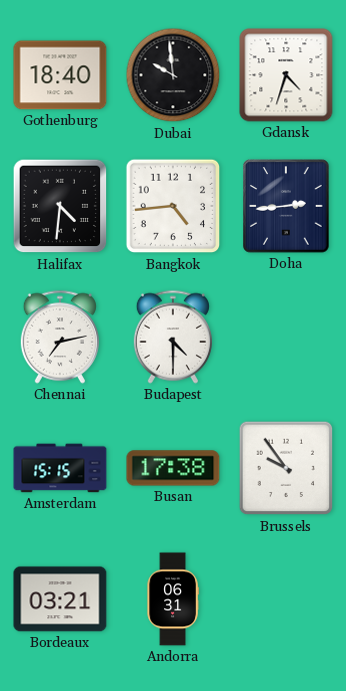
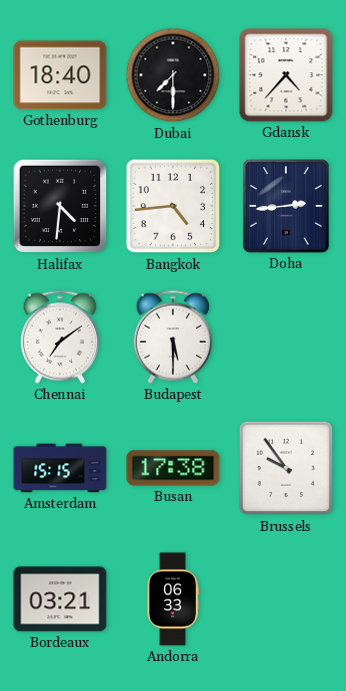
Dubai: 9:59 -> 7:30
Gdansk: 4:33 -> 4:37
Chennai: 7:13 -> 7:09
Budapest: 4:30 -> 5:30
Andorra: 06:31 -> 06:33
